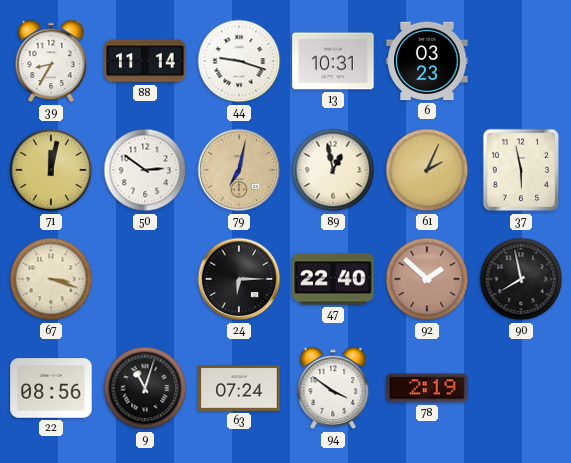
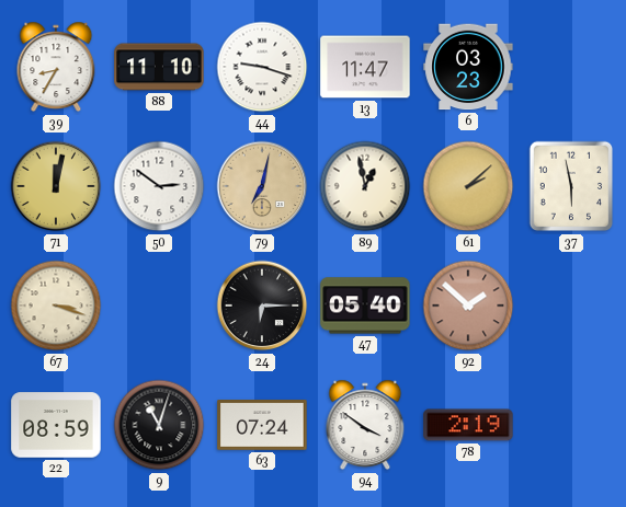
88: 11:14 -> 11:10
13: 10:31 -> 11:47
61: 2:04 -> 2:08
47: 22:40 -> 05:40
90: 7:58 -> none
22: 08:56 -> 08:59
